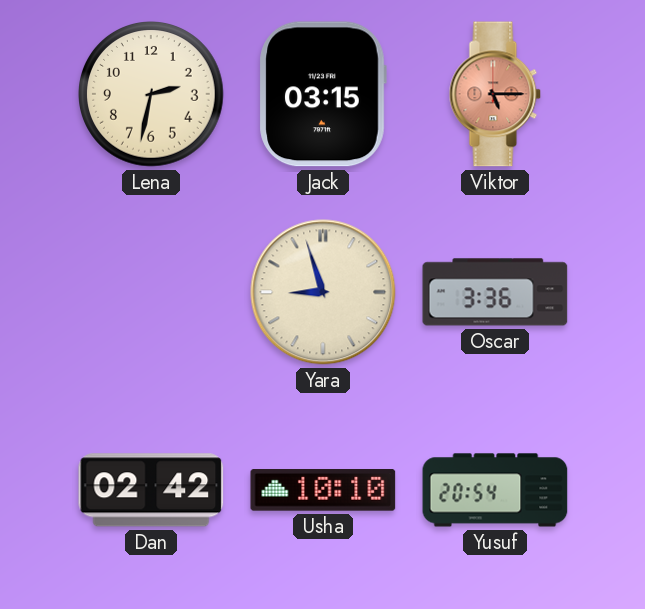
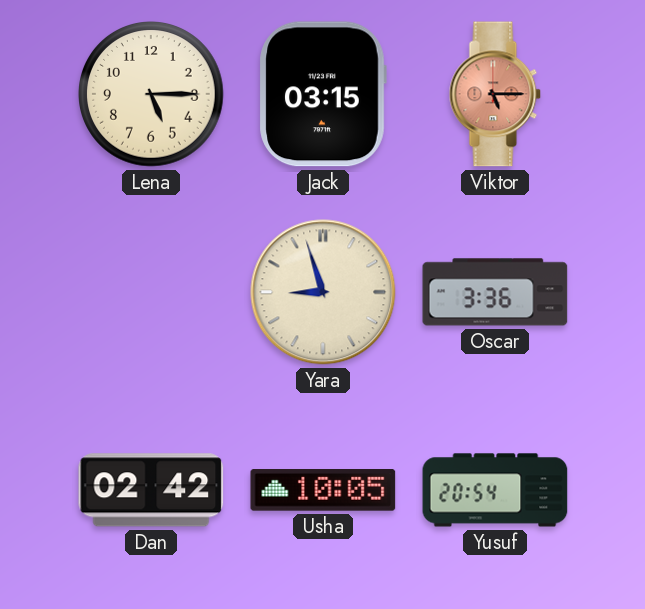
Lena: 2:32 -> 5:15
Usha: 10:10 -> 10:05
